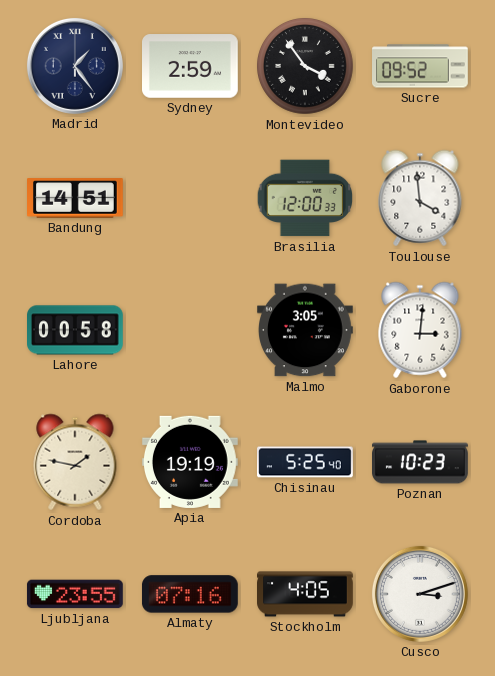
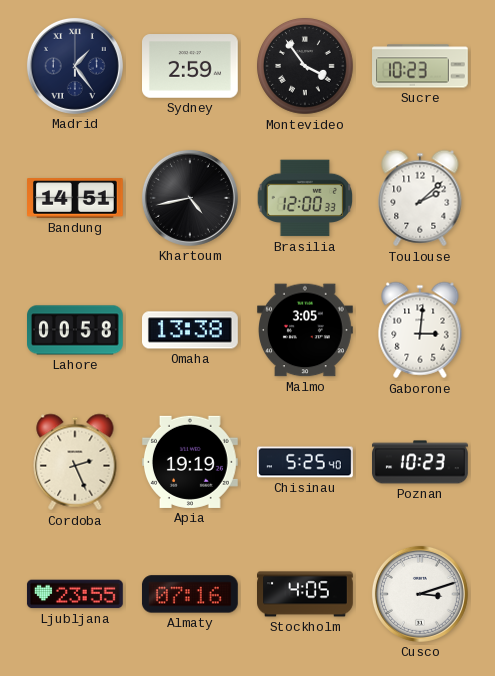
Sucre: 09:52 -> 10:23
Khartoum: none -> 4:43
Toulouse: 3:59 -> 2:08
Omaha: none -> 13:38
Cordoba: 1:47 -> 2:26
